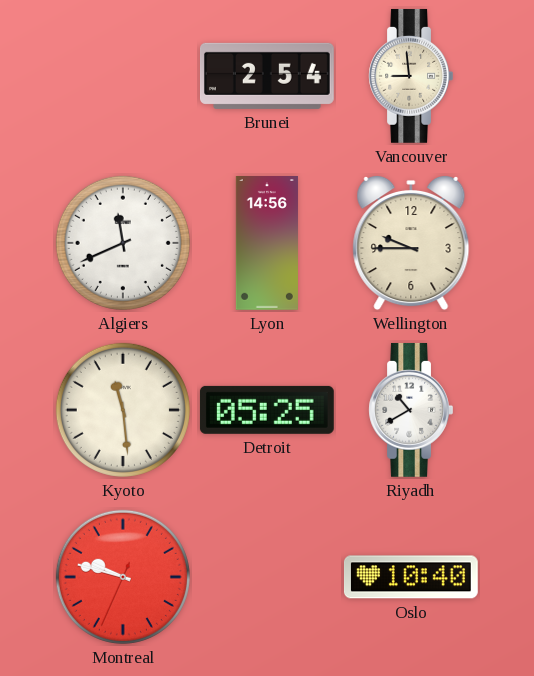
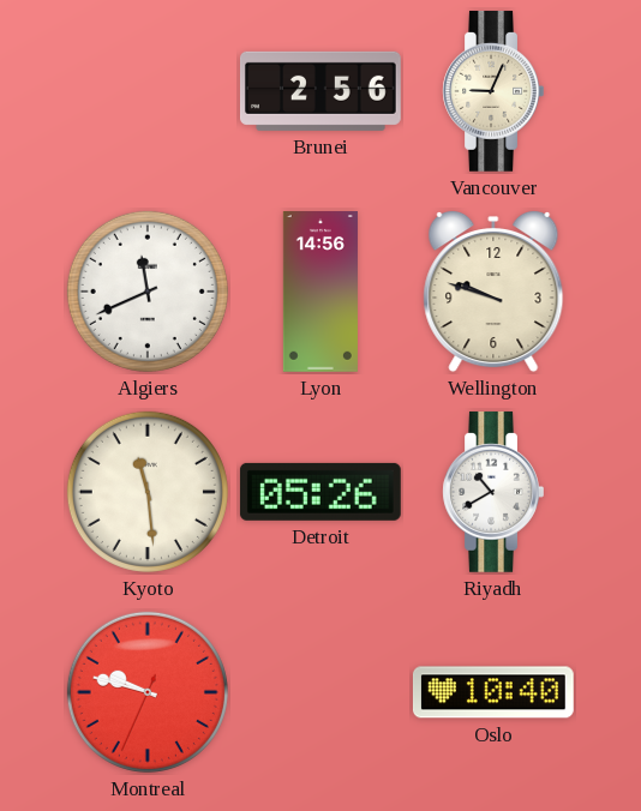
Brunei: 2:54 -> 2:56
Vancouver: 8:59 -> 9:04
Wellington: 9:45 -> 9:48
Detroit: 05:25 -> 05:26
